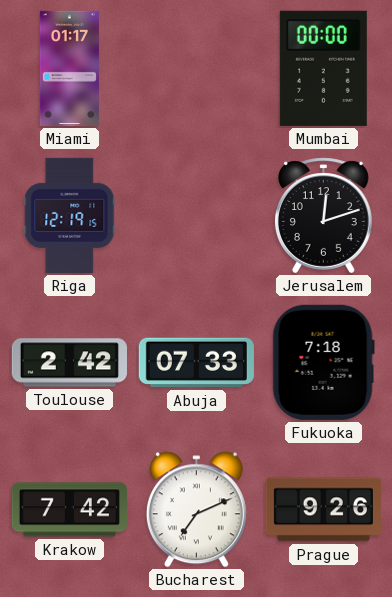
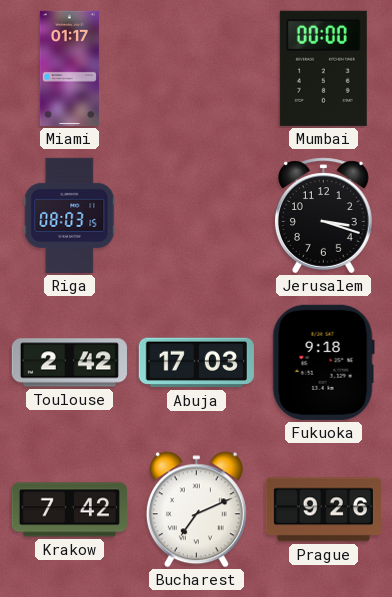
Riga: 12:19 -> 08:03
Jerusalem: 12:12 -> 3:18
Abuja: 07:33 -> 17:03
Fukuoka: 7:18 -> 9:18
